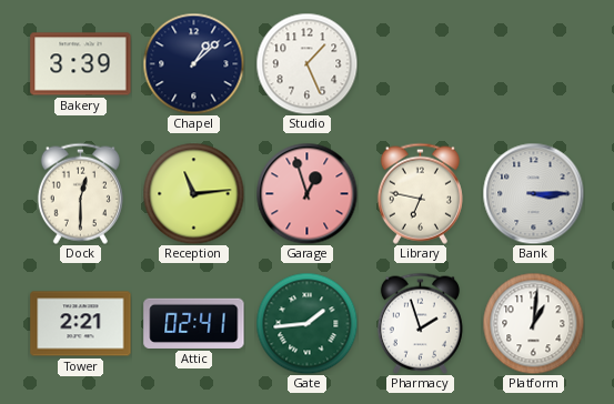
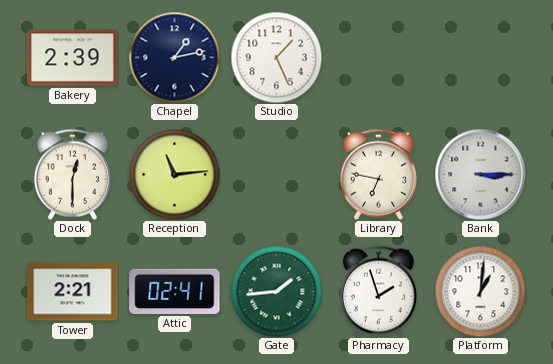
Bakery: 3:39 -> 2:39
Chapel: 1:08 -> 1:13
Garage: 12:57 -> none
